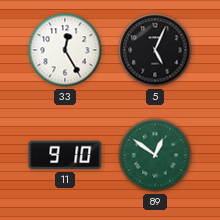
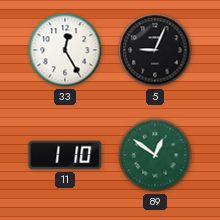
5: 5:04 -> 9:04
11: 9:10 -> 1:10
